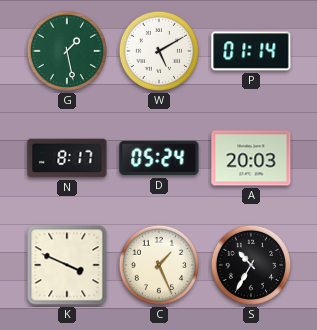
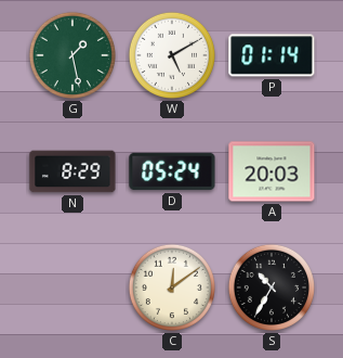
N: 8:17 -> 8:29
K: 3:49 -> none
C: 1:26 -> 12:09
